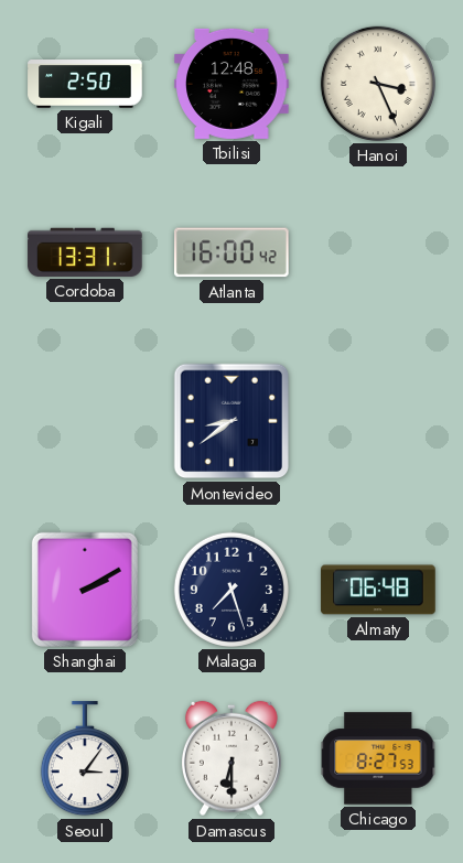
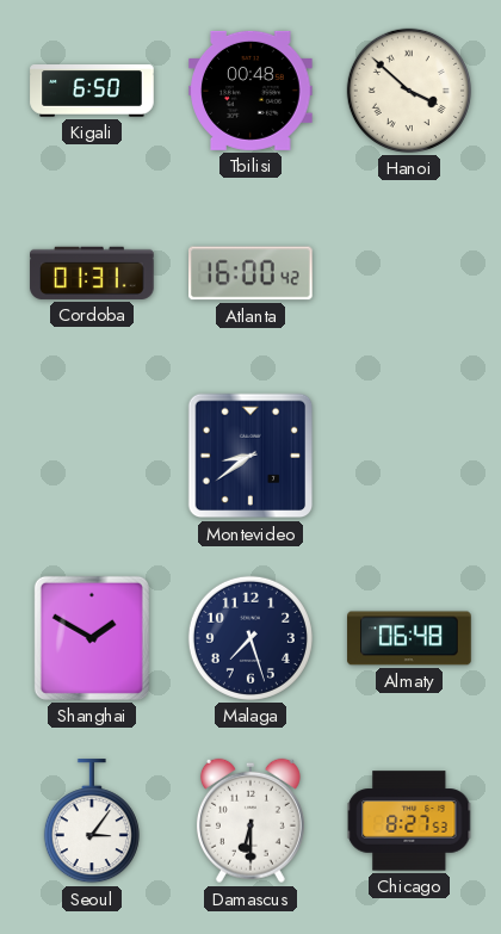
Kigali: 2:50 -> 6:50
Tbilisi: 12:48 -> 00:48
Hanoi: 3:26 -> 3:52
Cordoba: 13:31 -> 01:31
Shanghai: 2:10 -> 1:50
